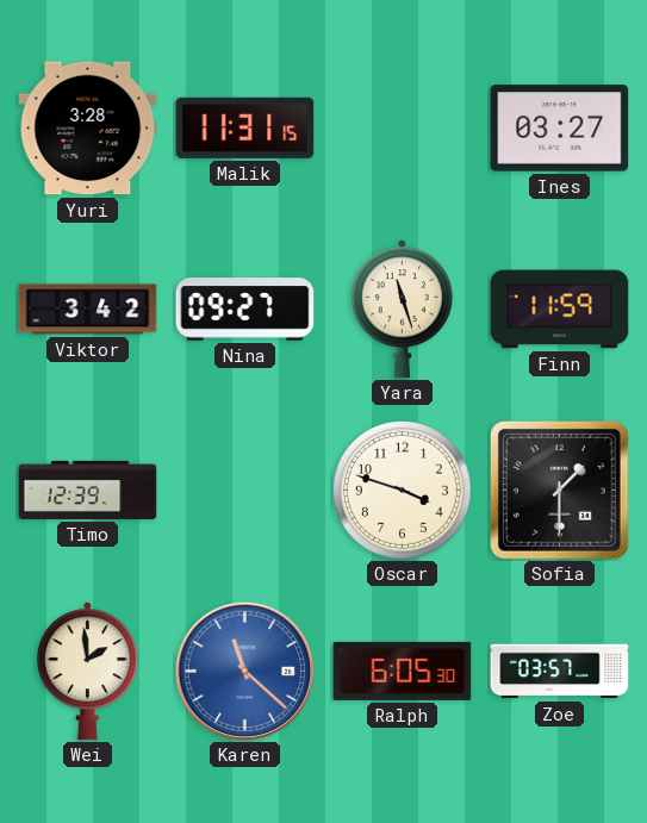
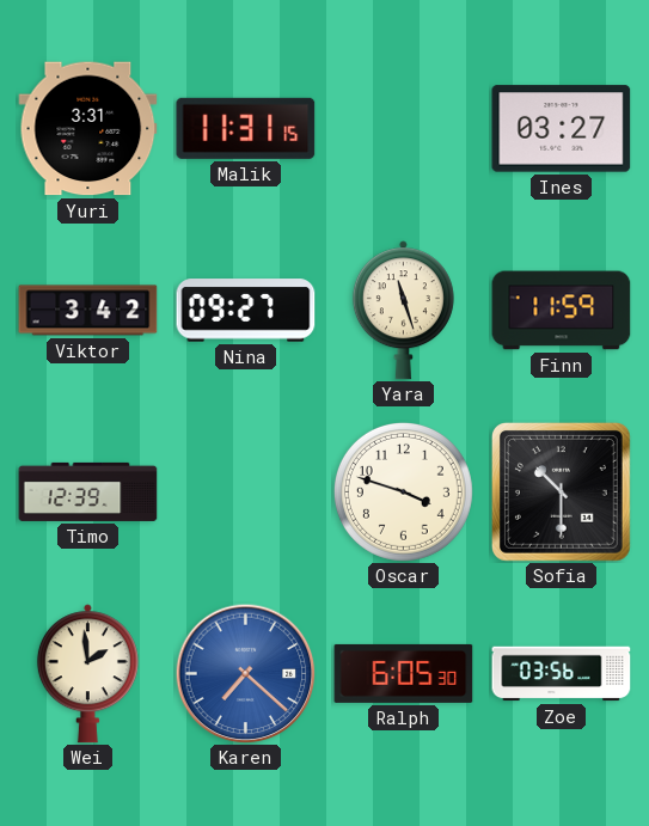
Yuri: 3:28 -> 3:31
Sofia: 1:30 -> 10:30
Karen: 11:22 -> 7:22
Zoe: 03:57 -> 03:56
